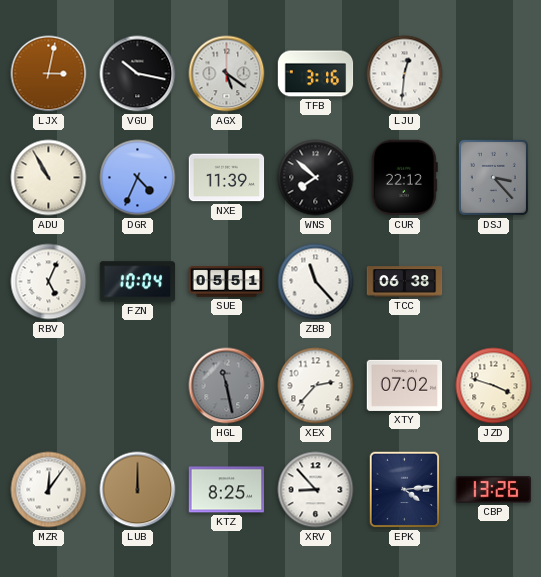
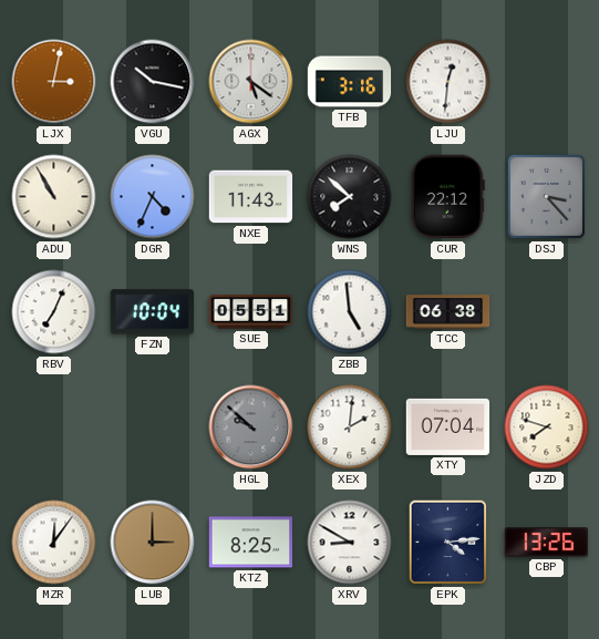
NXE: 11:39 -> 11:43
RBV: 5:04 -> 7:04
ZBB: 11:23 -> 4:59
HGL: 11:28 -> 9:52
XEX: 2:37 -> 2:01
XTY: 07:02 -> 07:04
JZD: 3:48 -> 7:48
LUB: 12:00 -> 3:00
XRV: 8:53 -> 8:50
